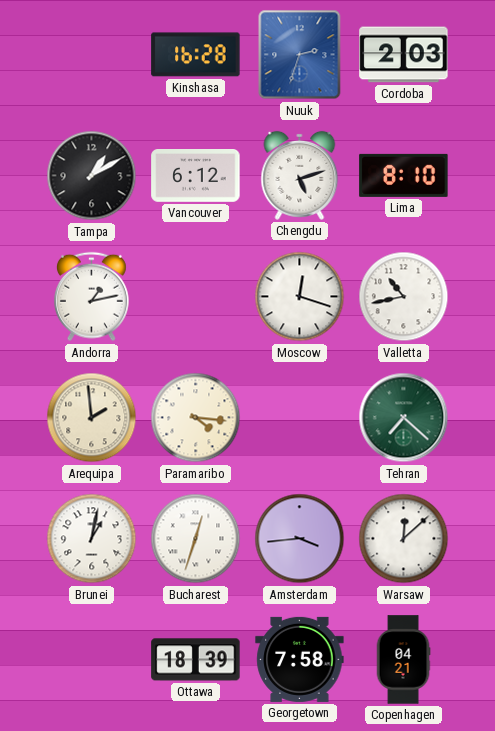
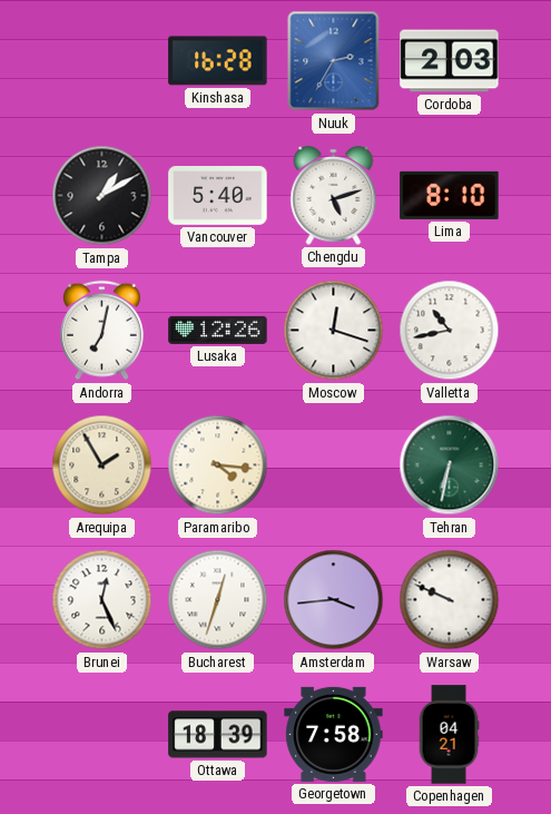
Nuuk: 2:33 -> 2:35
Vancouver: 6:12 -> 5:40
Andorra: 1:13 -> 7:02
Lusaka: none -> 12:26
Arequipa: 1:59 -> 1:55
Tehran: 7:22 -> 6:32
Brunei: 1:02 -> 12:26
Warsaw: 12:08 -> 9:49
